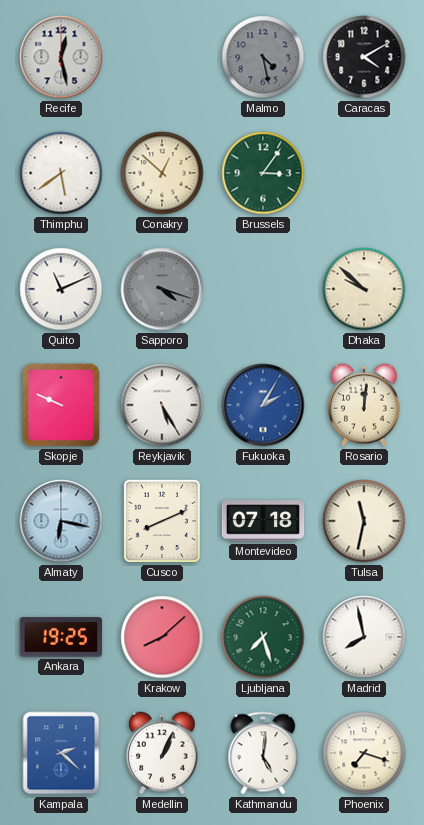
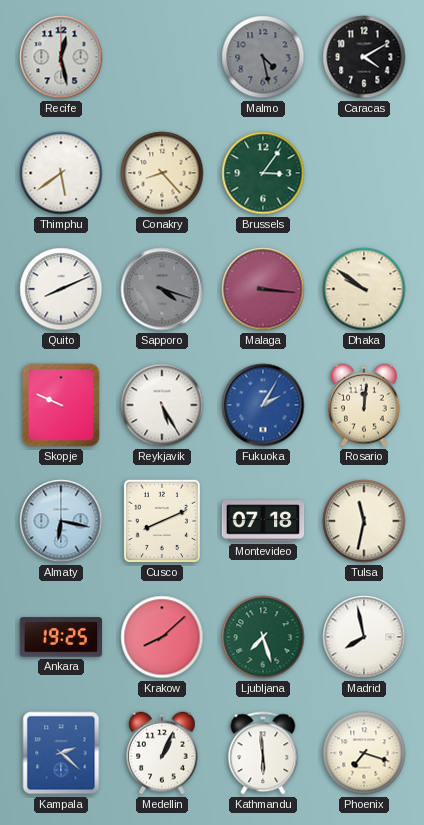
Conakry: 12:52 -> 8:23
Quito: 11:11 -> 8:11
Malaga: none -> 3:16
Dhaka: 9:52 -> 9:51
Kathmandu: 5:01 -> 5:59
